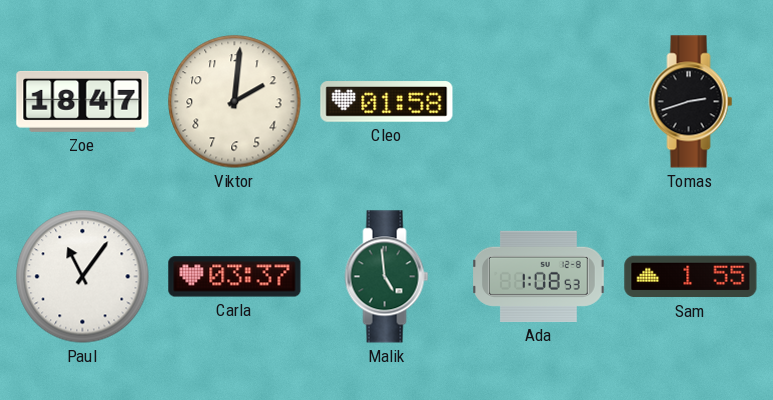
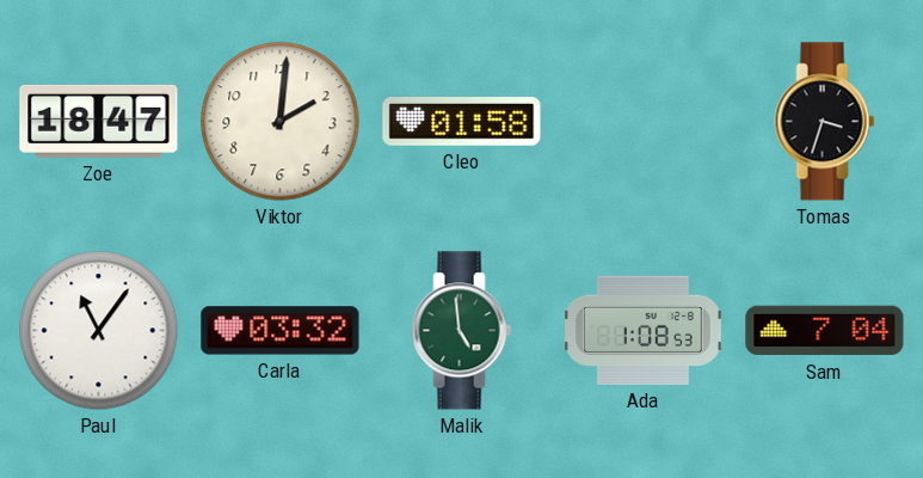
Tomas: 2:42 -> 3:33
Carla: 03:37 -> 03:32
Sam: 1:55 -> 7:04
